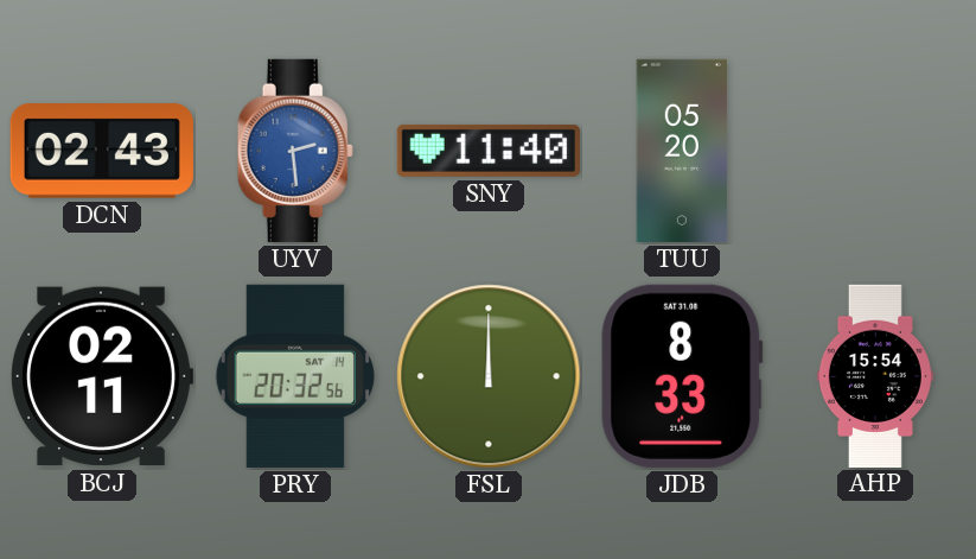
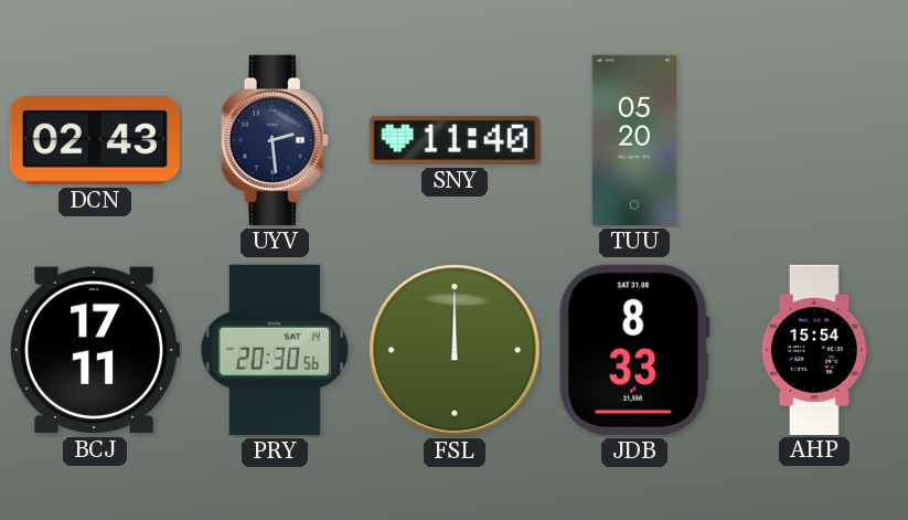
UYV dial: blue -> navy
BCJ: 02:11 -> 17:11
PRY: 20:32 -> 20:30
